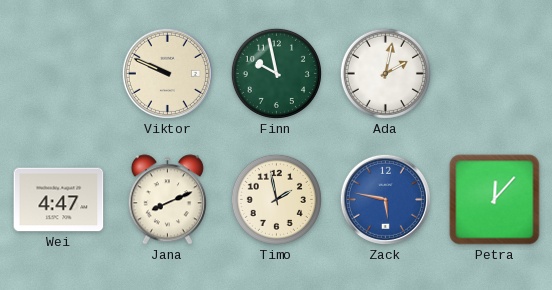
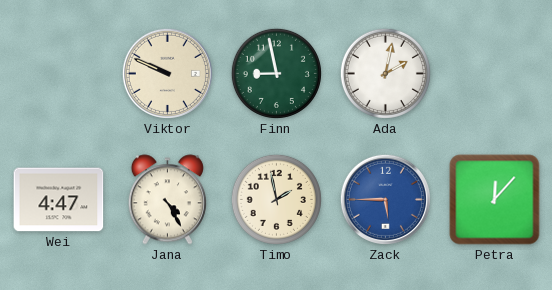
Finn: 9:58 -> 8:58
Jana: 8:11 -> 4:25
Zack: 5:47 -> 5:45
